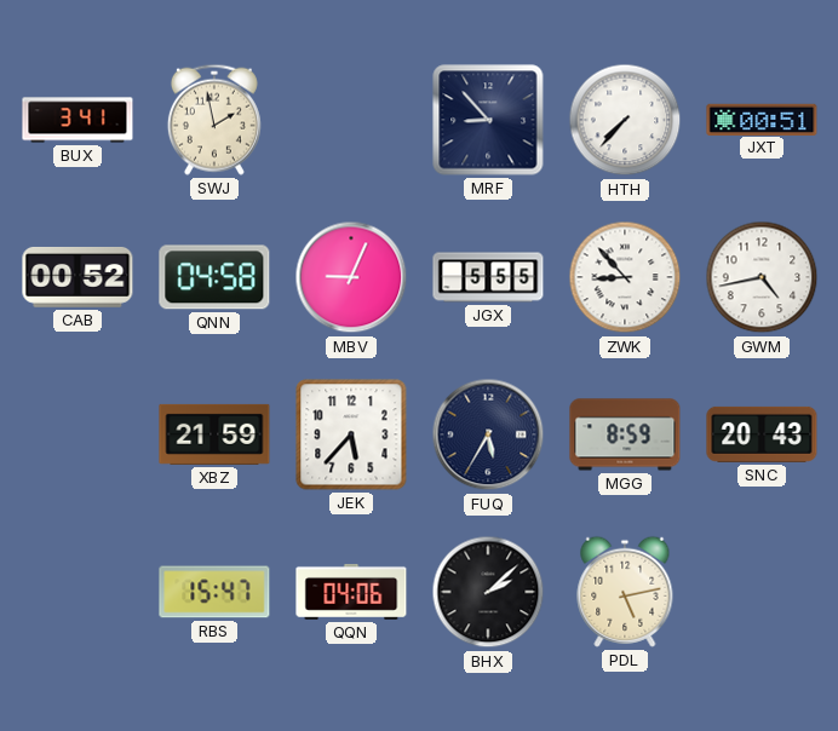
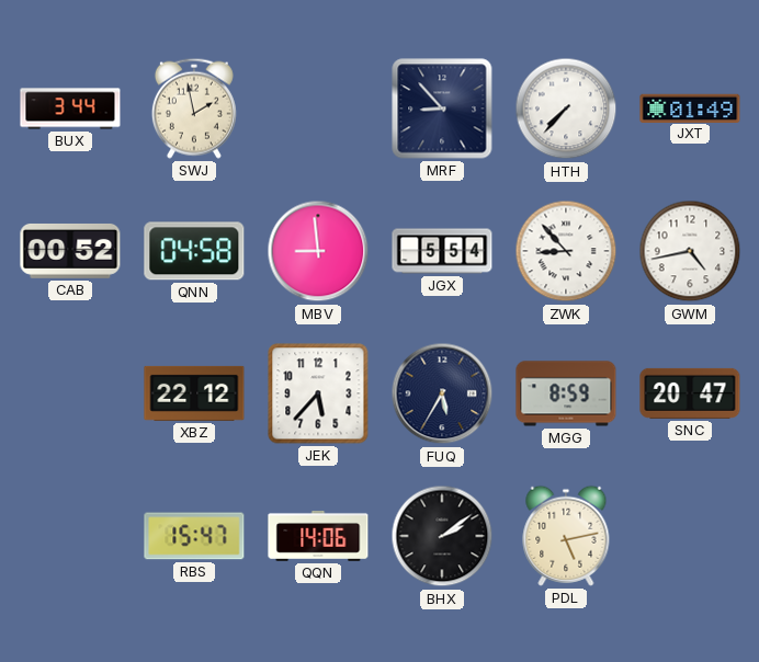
BUX: 3:41 -> 3:44
JXT: 00:51 -> 01:49
MBV: 9:04 -> 8:59
JGX: 5:55 -> 5:54
XBZ: 21:59 -> 22:12
SNC: 20:43 -> 20:47
QQN: 04:06 -> 14:06
BHX: 2:08 -> 2:09
